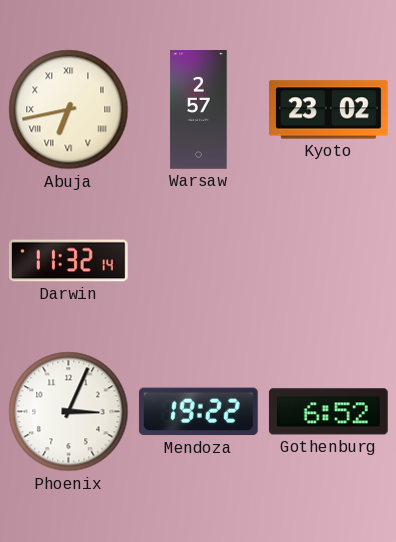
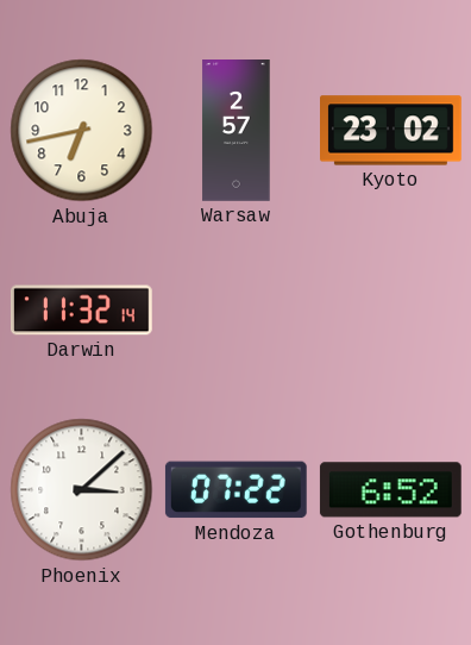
Abuja numerals: Roman -> Arabic
Phoenix: 3:04 -> 3:08
Mendoza: 19:22 -> 07:22
